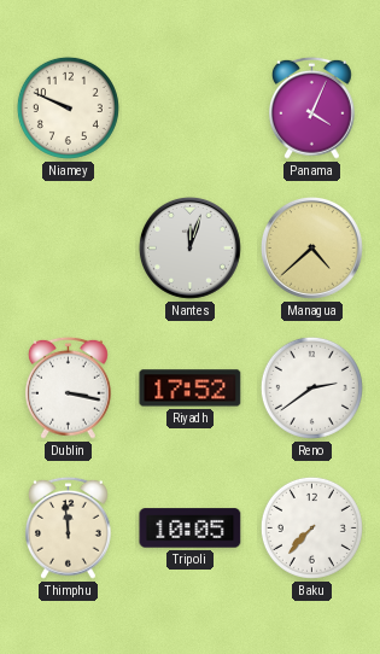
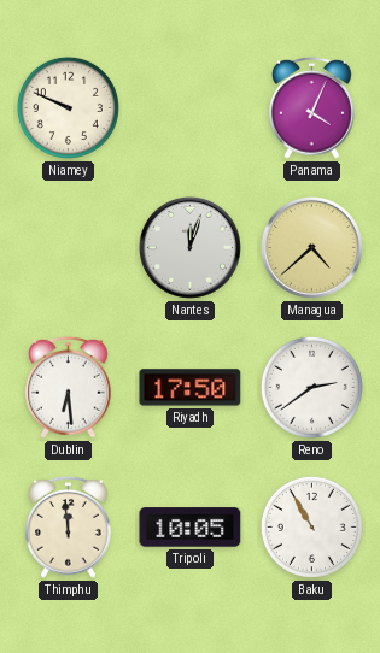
Dublin: 3:17 -> 6:29
Riyadh: 17:52 -> 17:50
Baku: 7:37 -> 10:55
